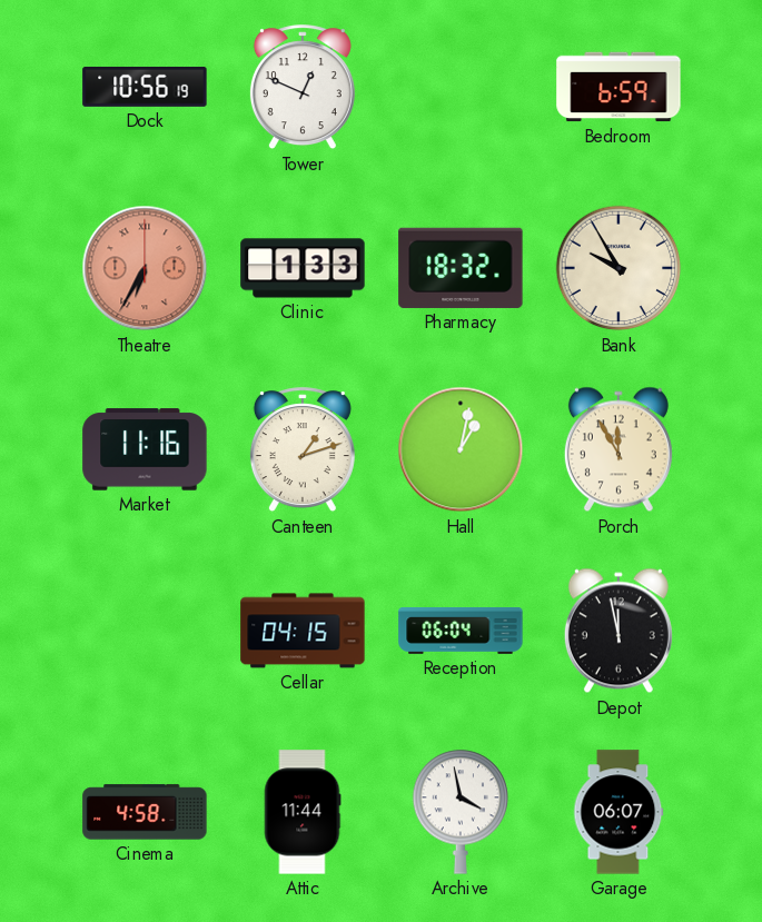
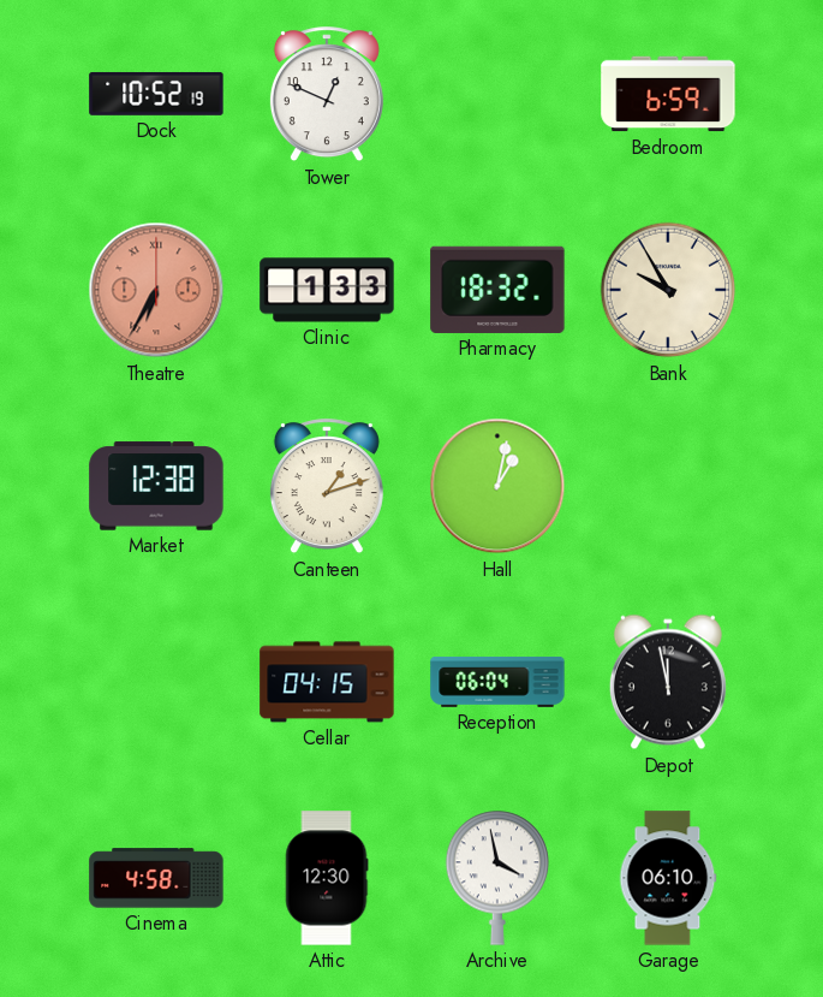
Dock: 10:56 -> 10:52
Market: 11:16 -> 12:38
Porch: 11:55 -> none
Attic: 11:44 -> 12:30
Garage: 06:07 -> 06:10
